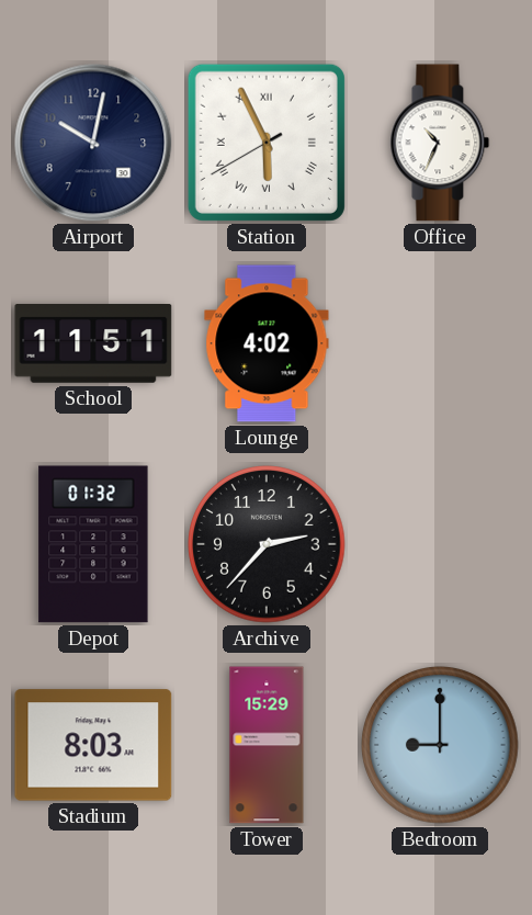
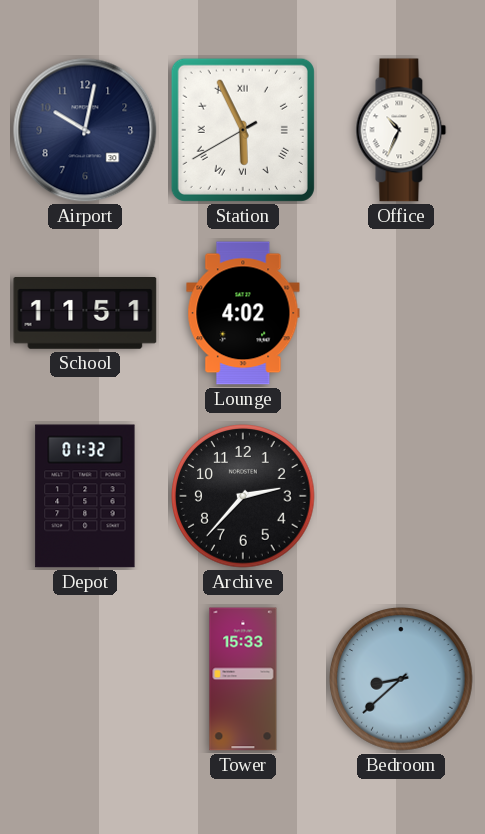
Stadium: 8:03 -> none
Tower: 15:29 -> 15:33
Bedroom: 9:00 -> 8:38
